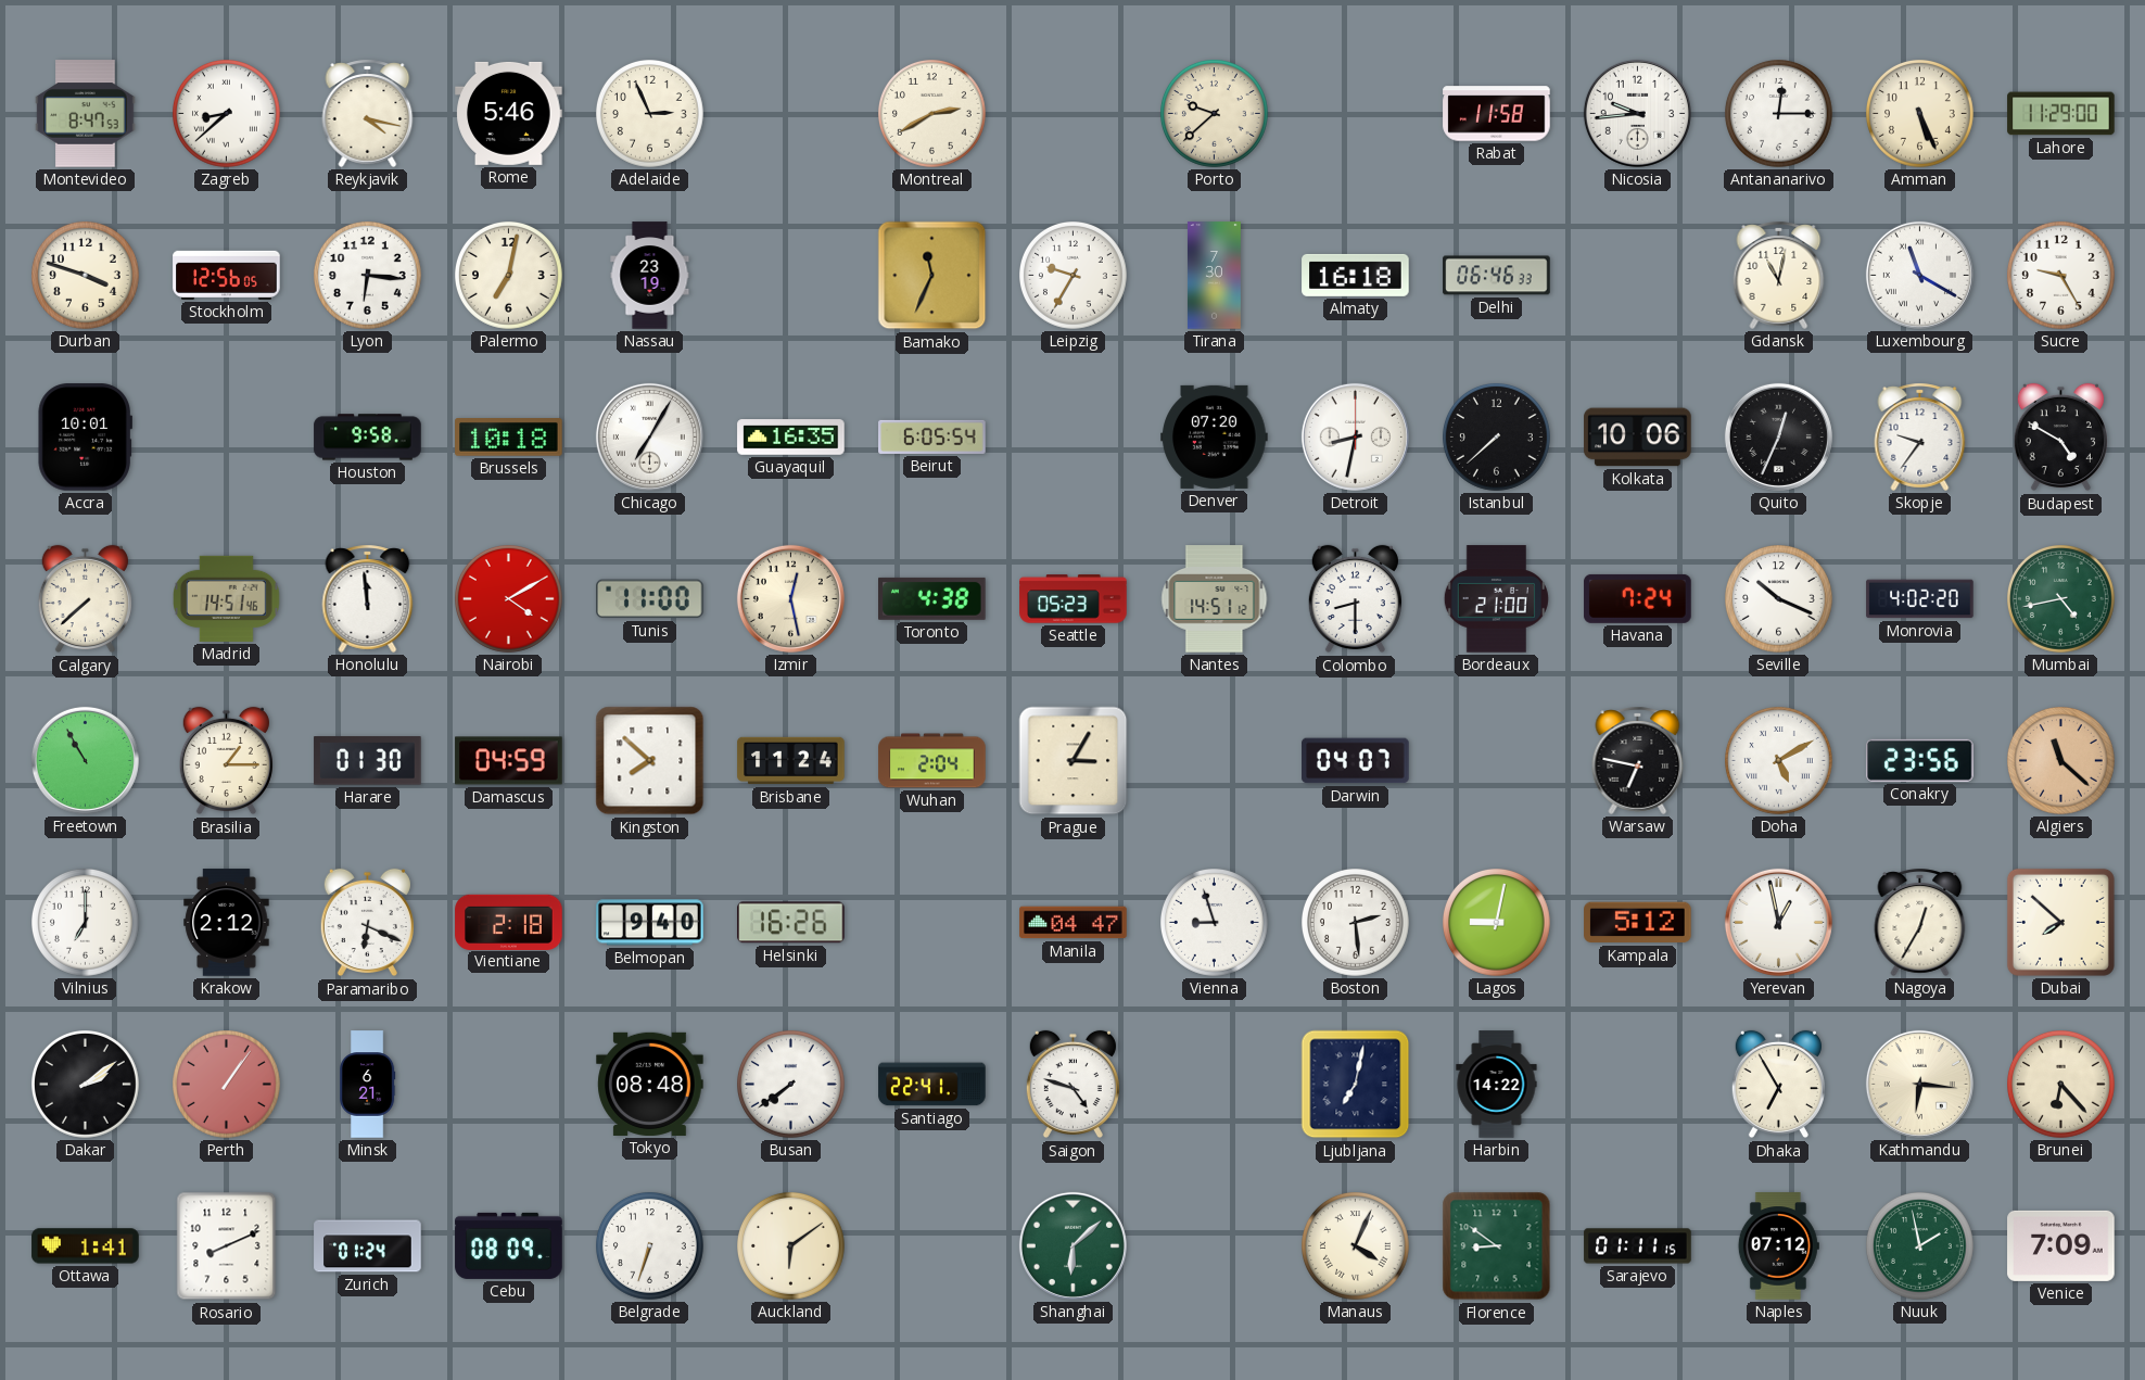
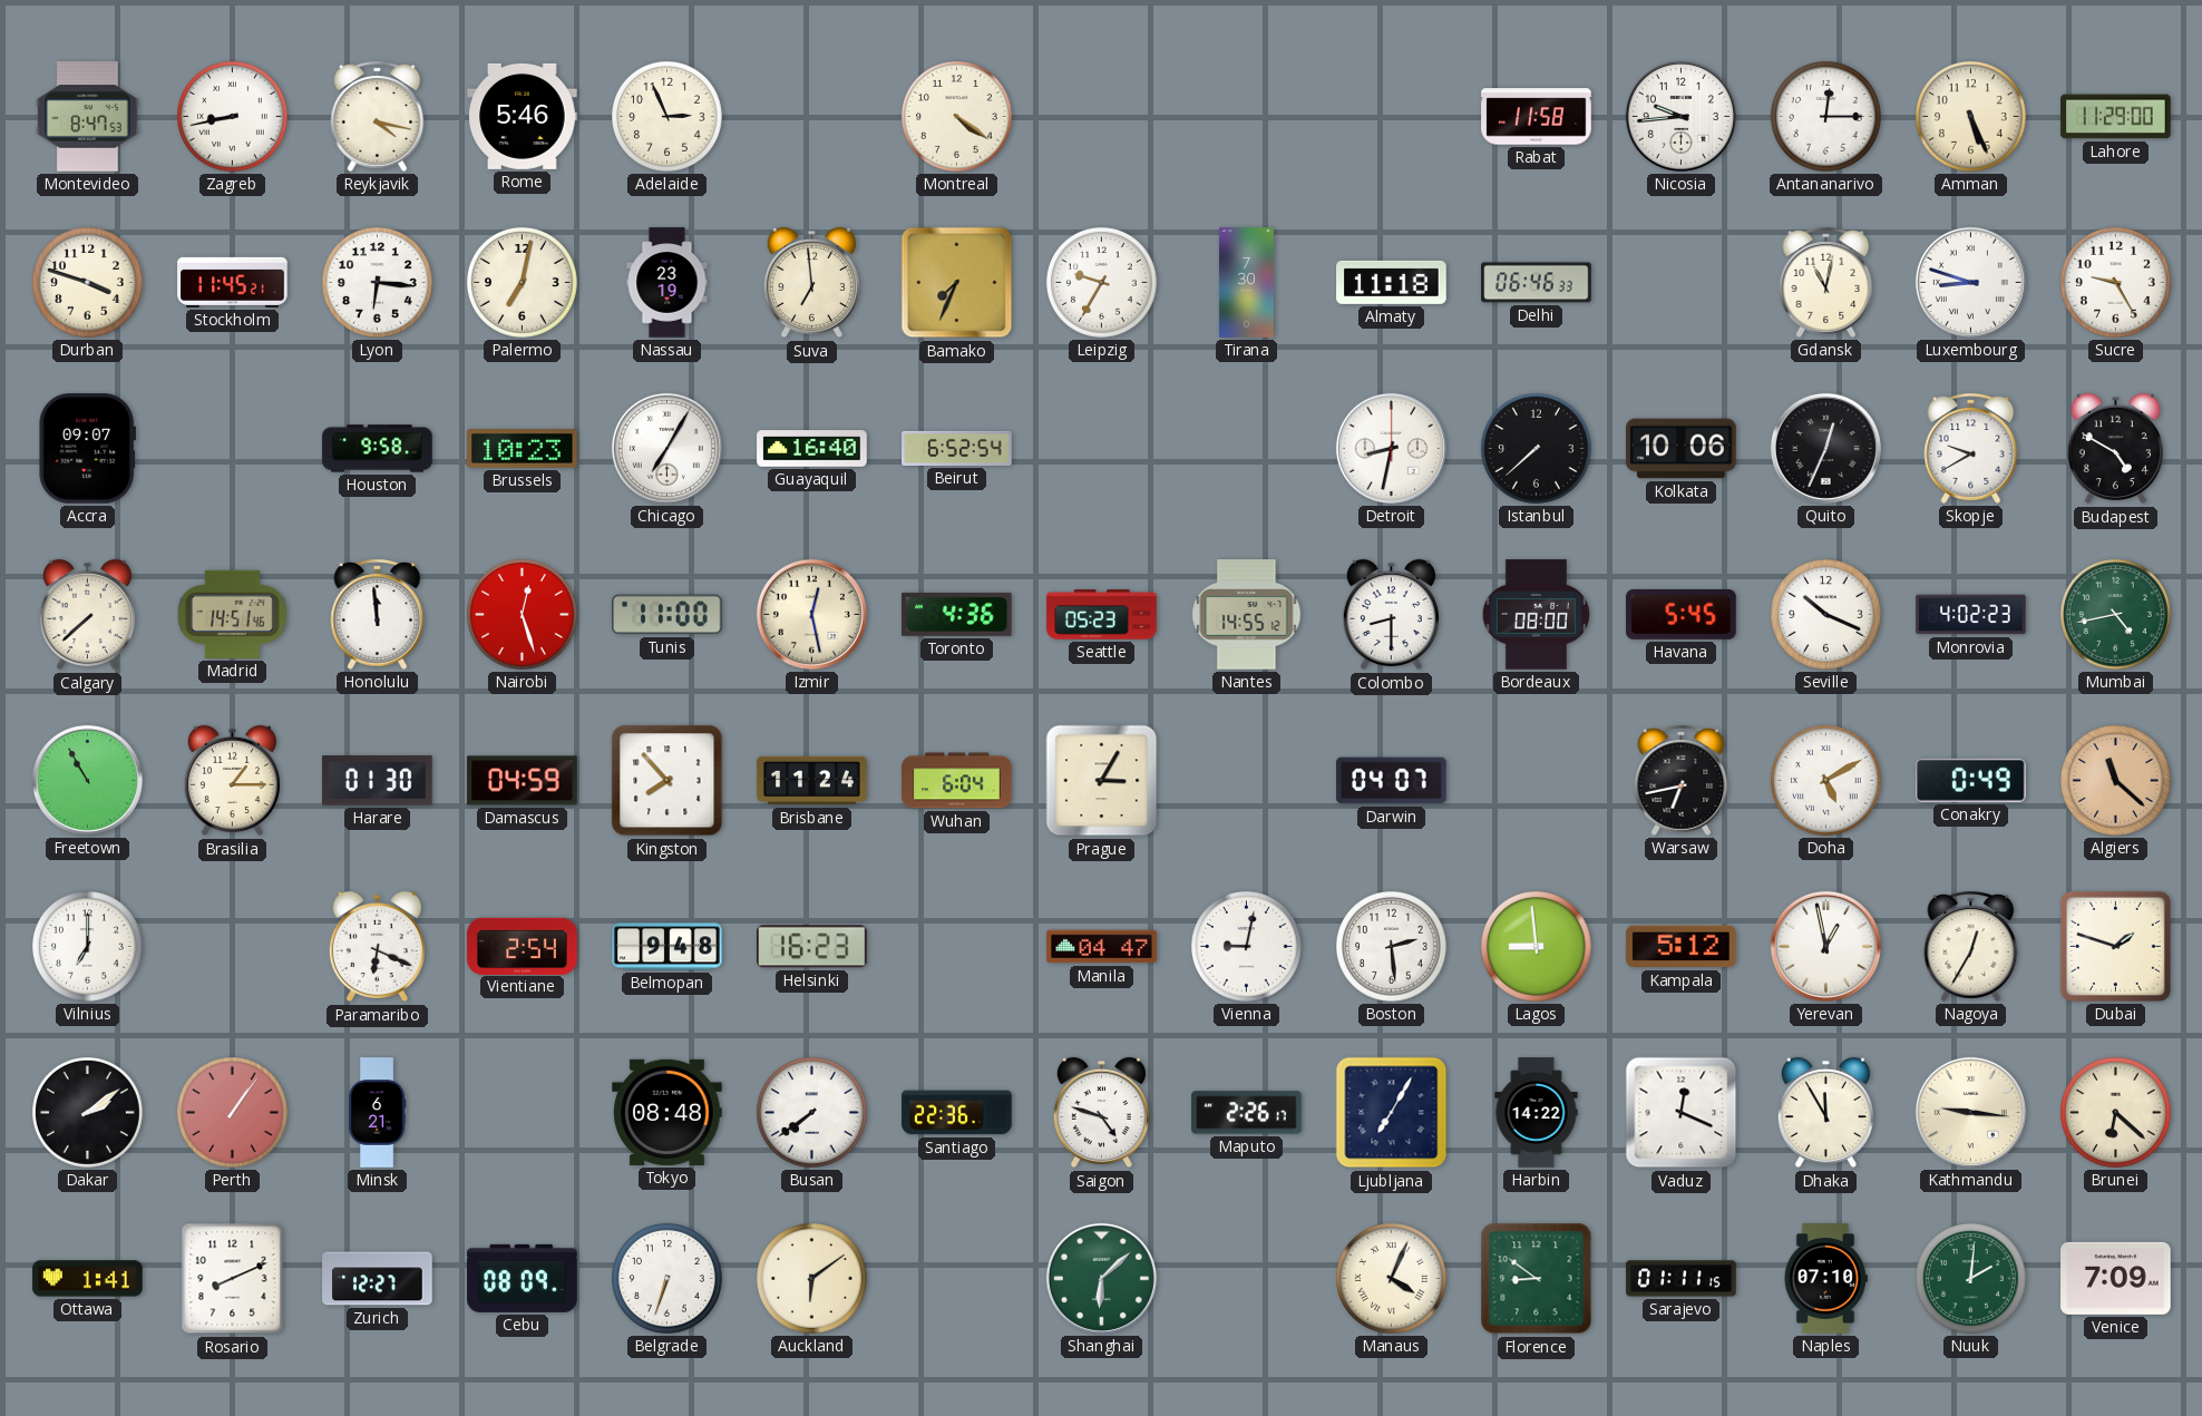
Zagreb: 8:38 -> 8:43
Montreal: 2:40 -> 4:21
Porto: 9:38 -> none
Stockholm: 12:56 -> 11:45
Suva: none -> 6:59
Bamako: 11:34 -> 7:34
Almaty: 16:18 -> 11:18
Luxembourg: 11:20 -> 8:48
Accra: 10:01 -> 09:07
Brussels: 10:18 -> 10:23
Guayaquil: 16:35 -> 16:40
Beirut: 6:05 -> 6:52
Denver: 07:20 -> none
Skopje: 9:36 -> 9:40
Nairobi: 4:10 -> 12:27
Toronto: 4:38 -> 4:36
Nantes: 14:51 -> 14:55
Bordeaux: 21:00 -> 08:00
Havana: 7:24 -> 5:45
Monrovia: 4:02:20 -> 4:02:23
Kingston: 7:52 -> 7:53
Wuhan: 2:04 -> 6:04
Warsaw: 6:47 -> 6:43
Conakry: 23:56 -> 0:49
Krakow: 2:12 -> none
Vientiane: 2:18 -> 2:54
Belmopan: 9:40 -> 9:48
Helsinki: 16:26 -> 16:23
Vienna: 8:57 -> 9:02
Lagos: 9:02 -> 8:59
Dubai: 7:52 -> 1:48
Santiago: 22:41 -> 22:36
Maputo: none -> 2:26
Ljubljana: 7:02 -> 7:05
Vaduz: none -> 12:19
Dhaka: 6:55 -> 11:55
Kathmandu: 6:16 -> 9:16
Brunei: 6:23 -> 6:22
Zurich: 01:24 -> 12:27
Naples: 07:12 -> 07:10
Nuuk: 1:58 -> 2:01
